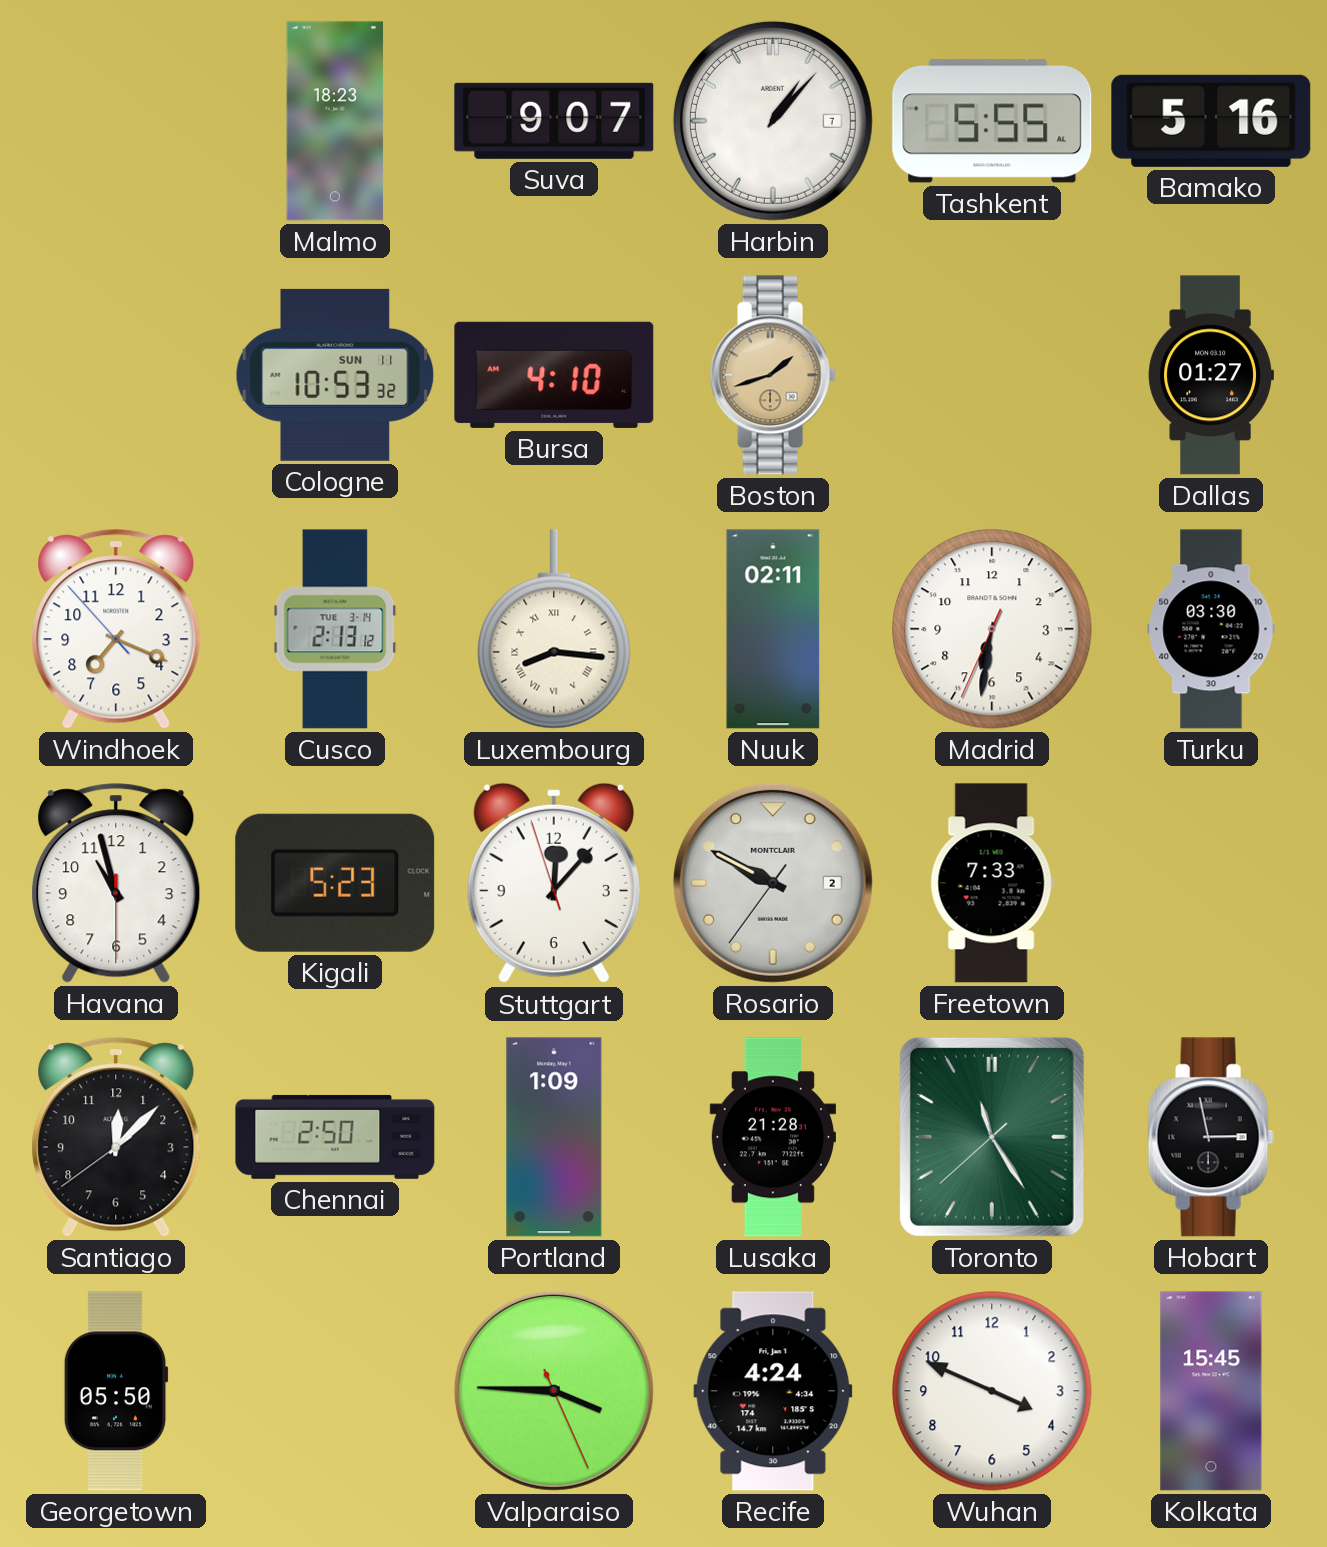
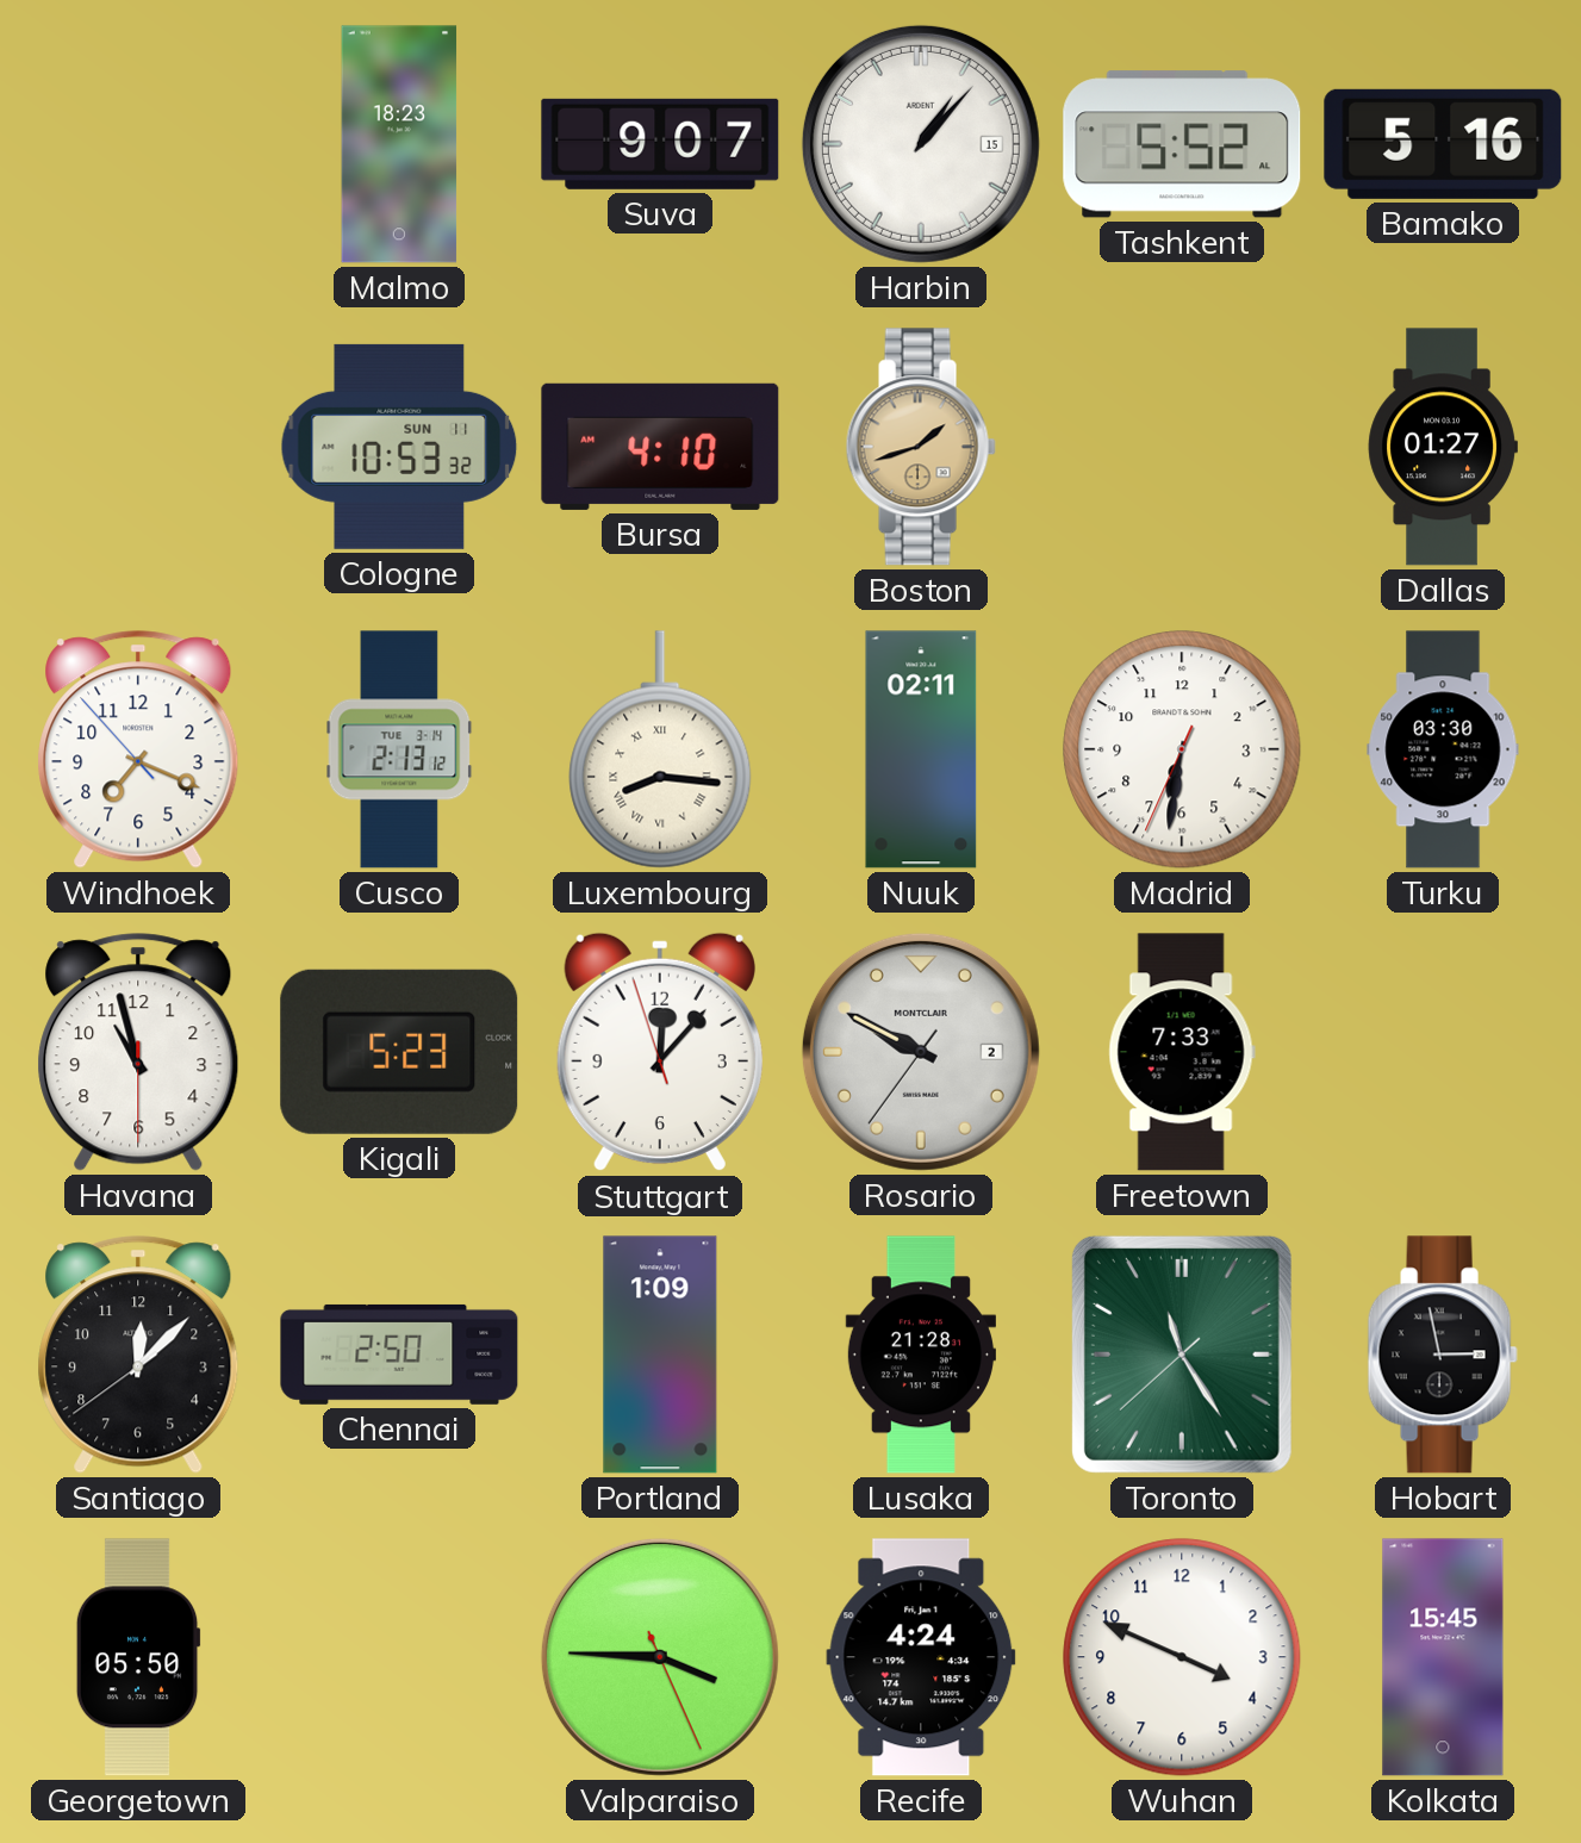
Harbin date: 7 -> 15
Tashkent: 5:55 -> 5:52
